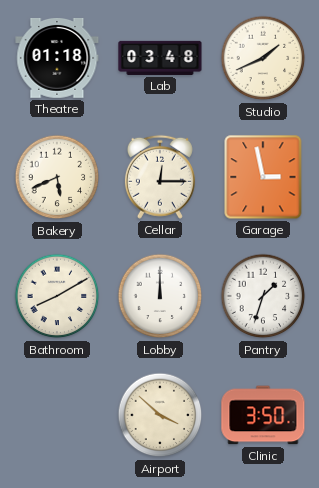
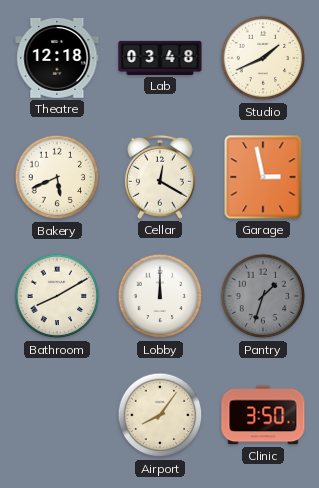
Theatre: 01:18 -> 12:18
Cellar: 12:15 -> 12:20
Pantry dial: white -> grey
Airport: 3:52 -> 8:06
